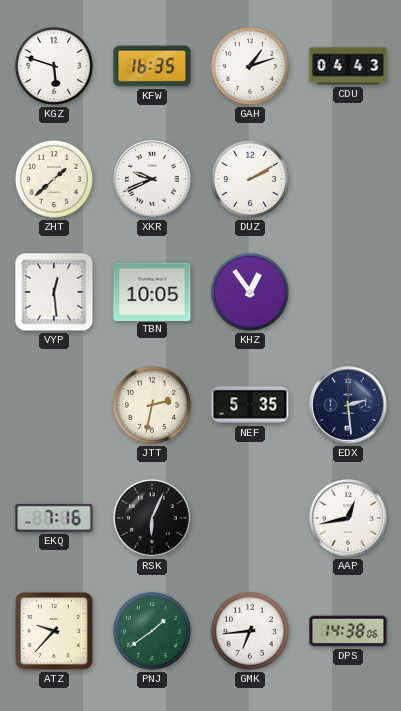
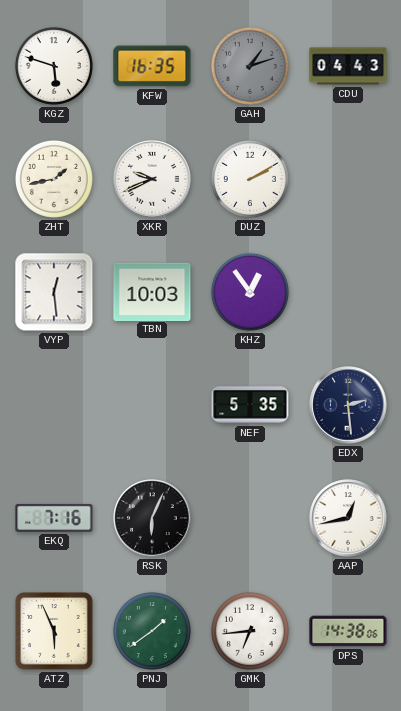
GAH dial: white -> grey
ZHT: 1:38 -> 1:43
TBN: 10:05 -> 10:03
JTT: 2:32 -> none
ATZ: 9:37 -> 5:56
